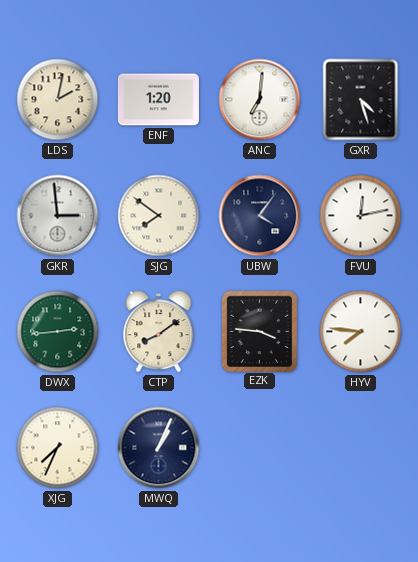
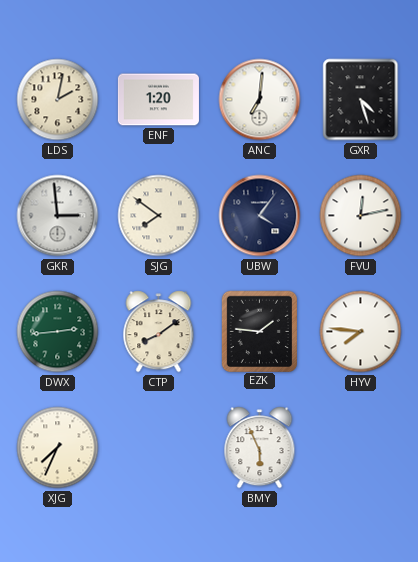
EZK: 3:46 -> 1:46
MWQ: 1:04 -> none
BMY: none -> 5:56
